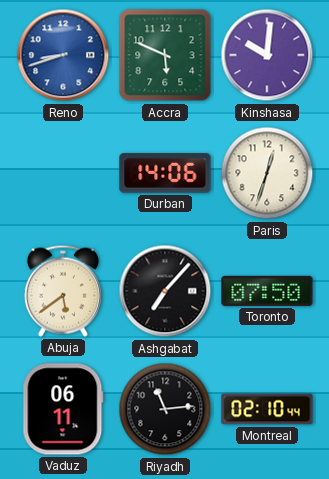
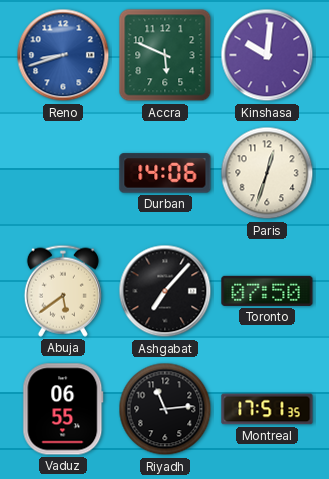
Vaduz: 06:11 -> 06:55
Montreal: 02:10 -> 17:51
